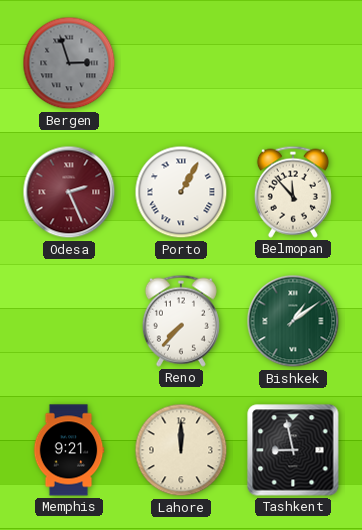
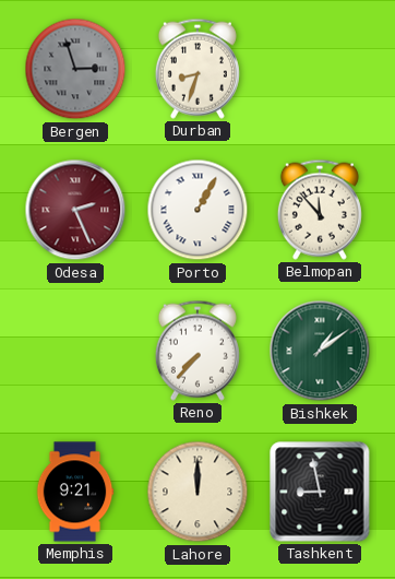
Durban: none -> 8:33
